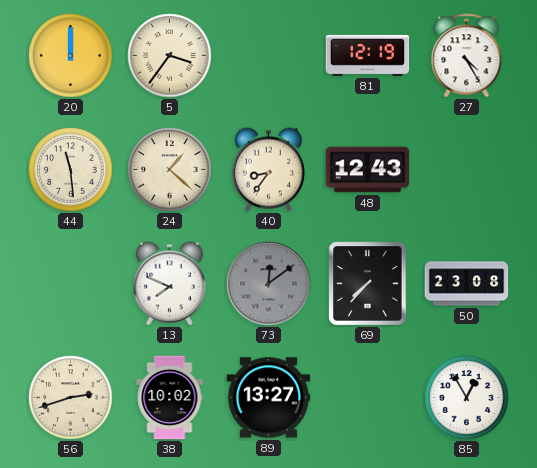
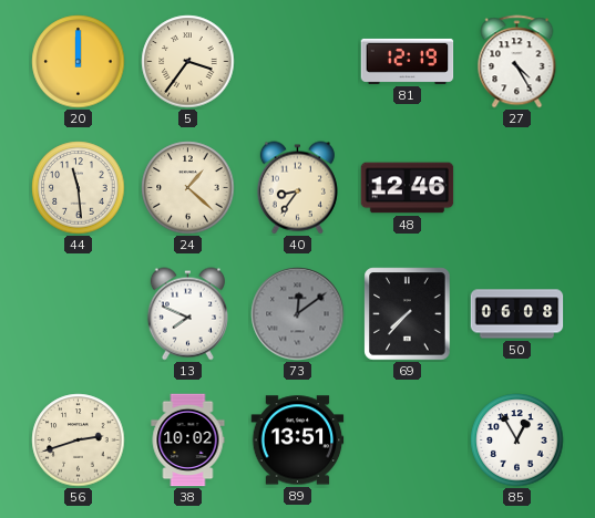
48: 12:43 -> 12:46
50: 23:08 -> 06:08
89: 13:27 -> 13:51
